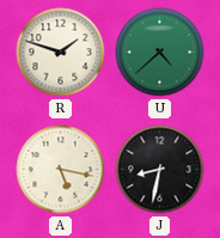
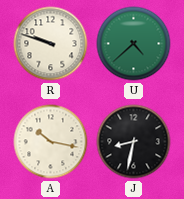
R: 1:48 -> 9:48
A: 5:17 -> 10:17
